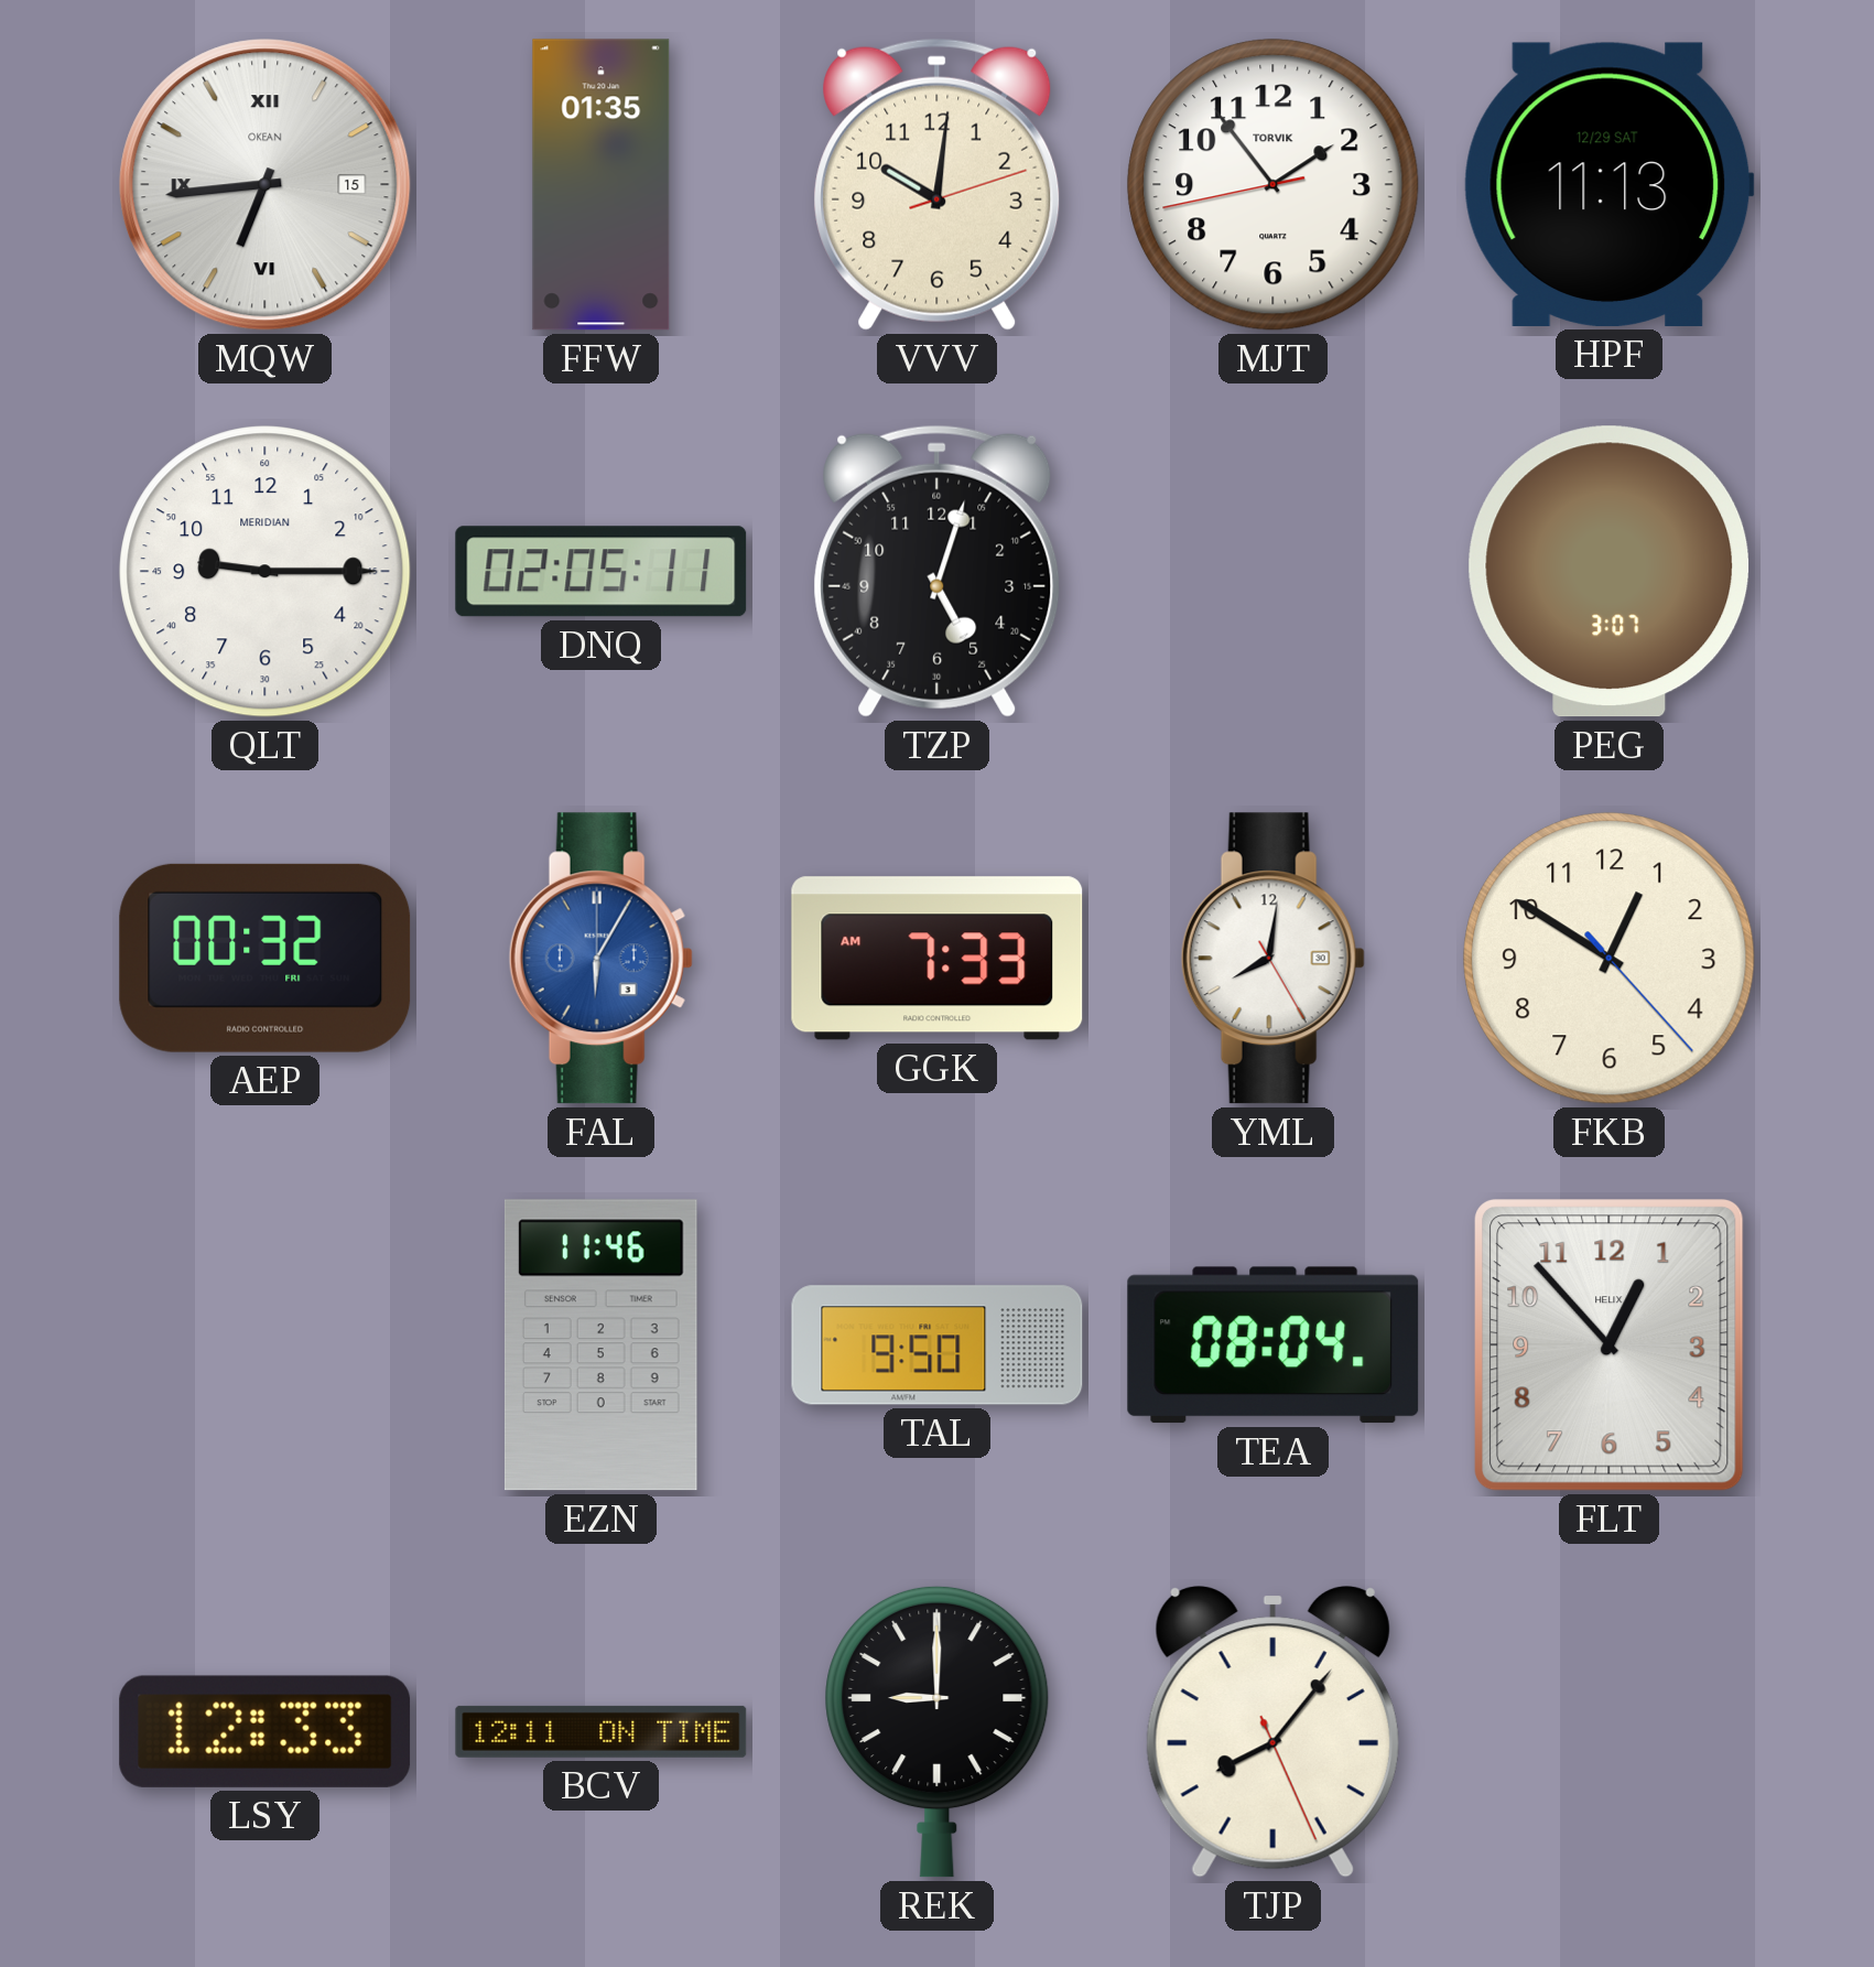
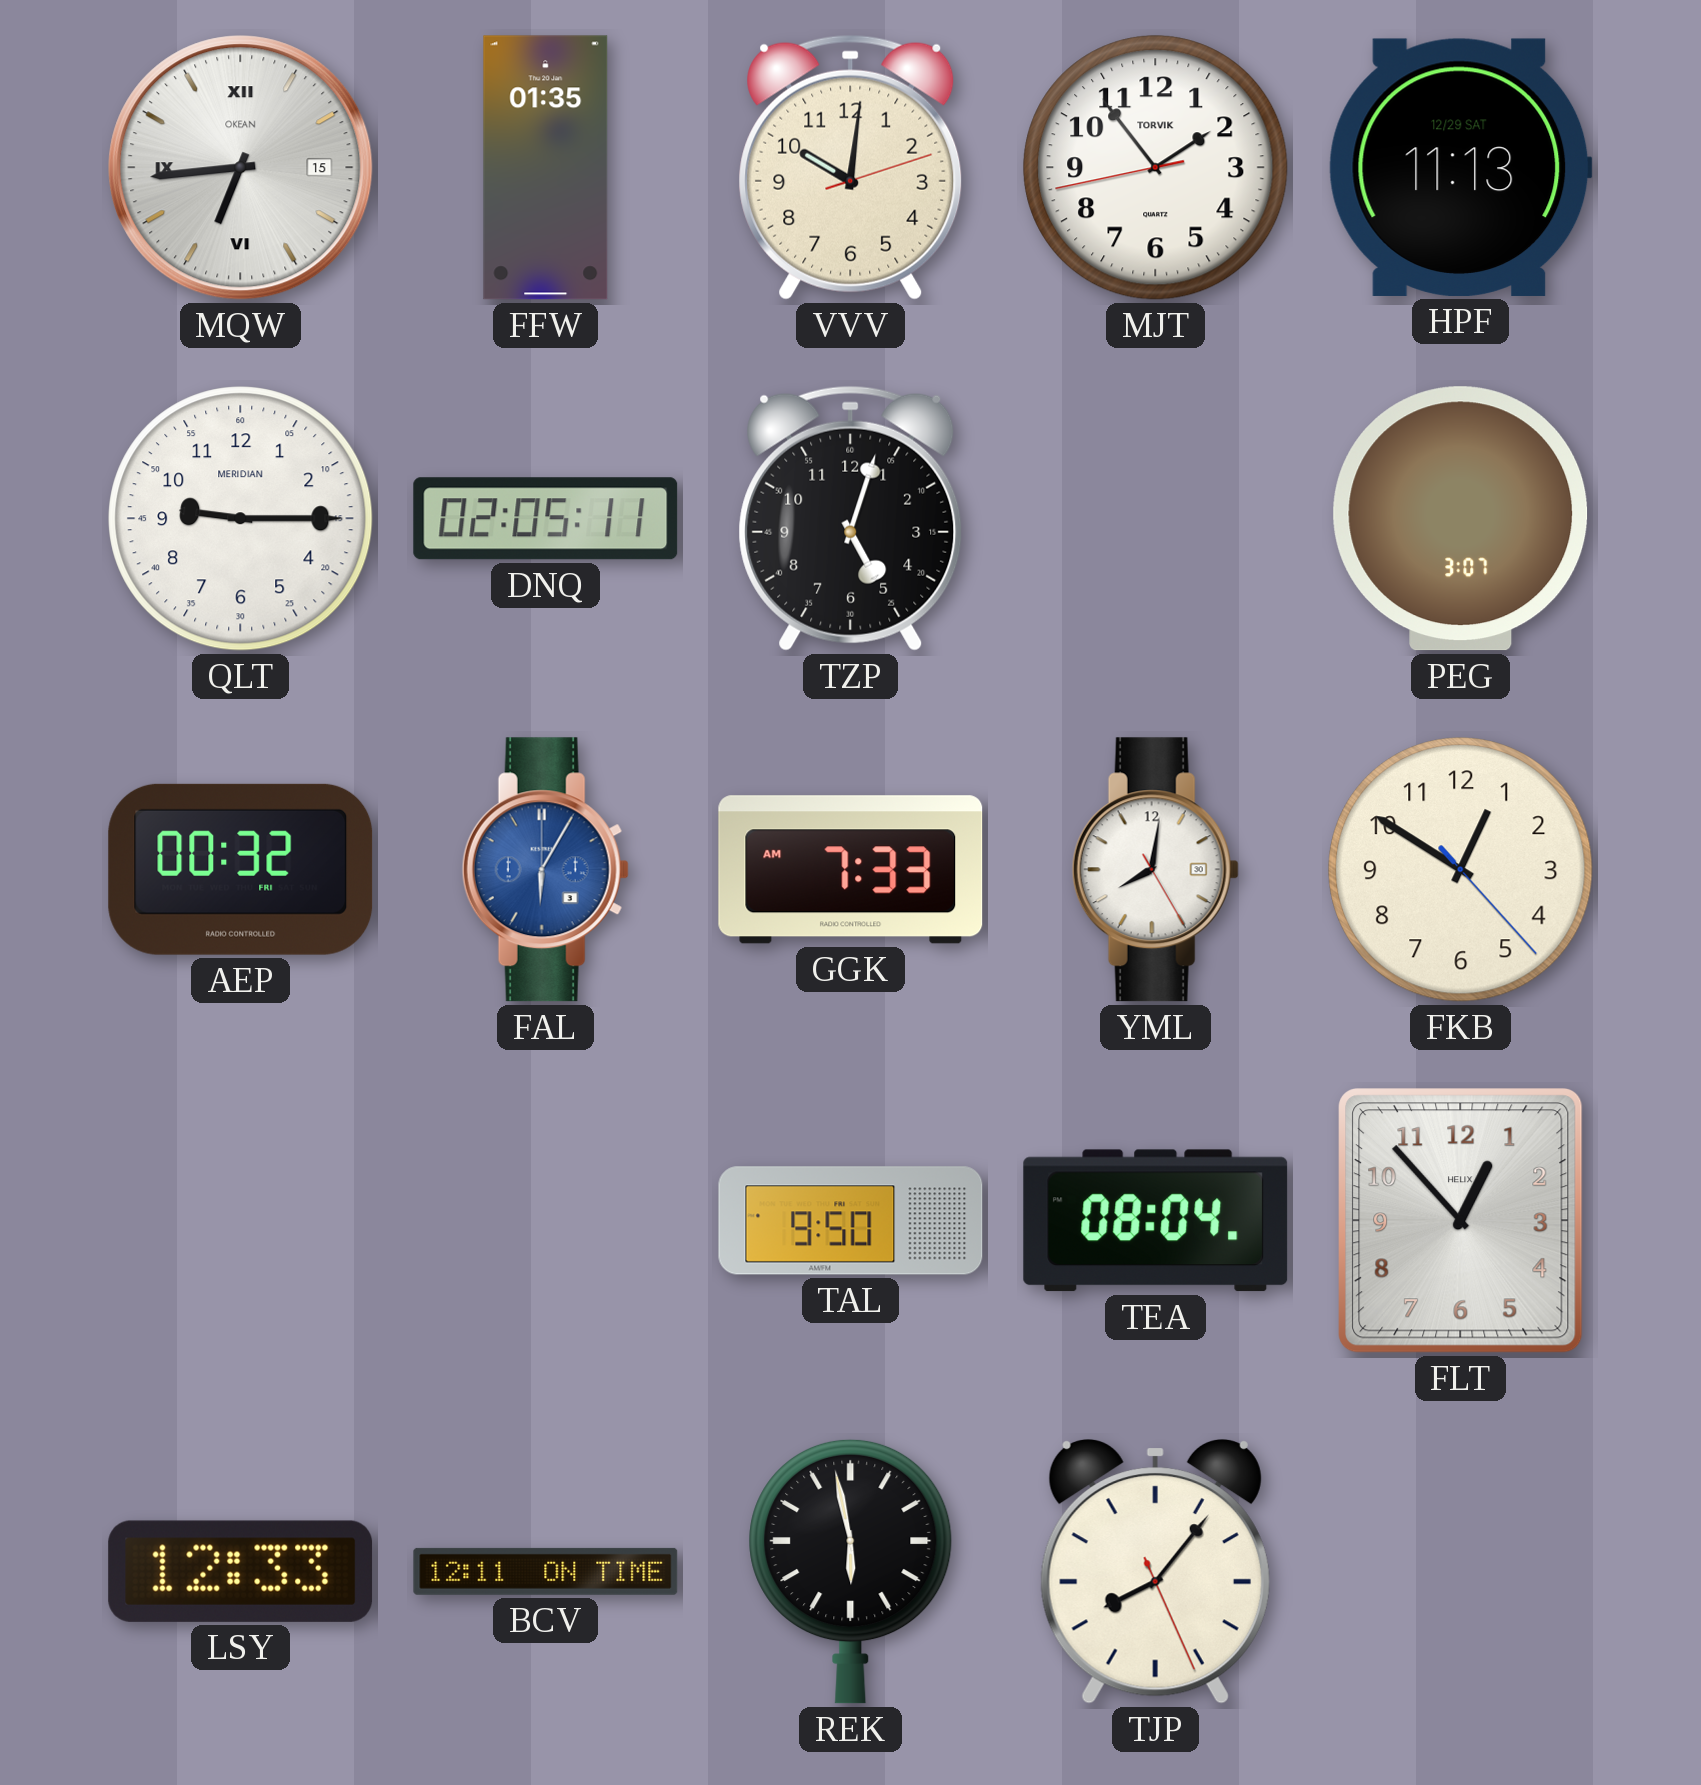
EZN: 11:46 -> none
REK: 9:00 -> 5:58
